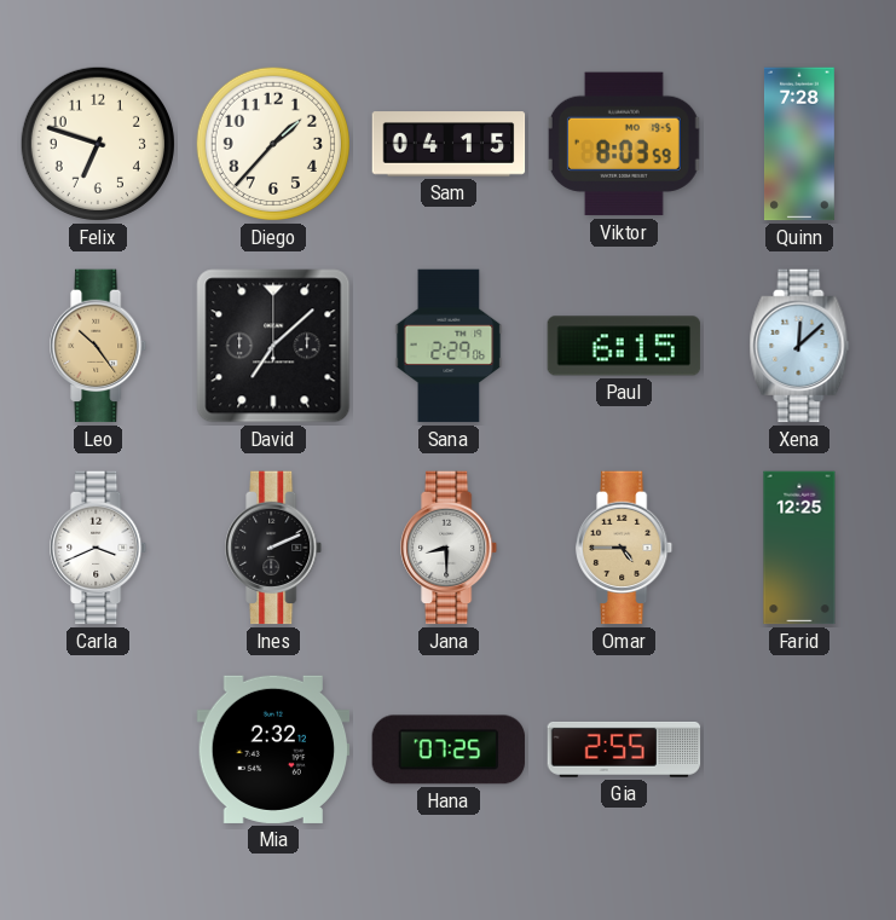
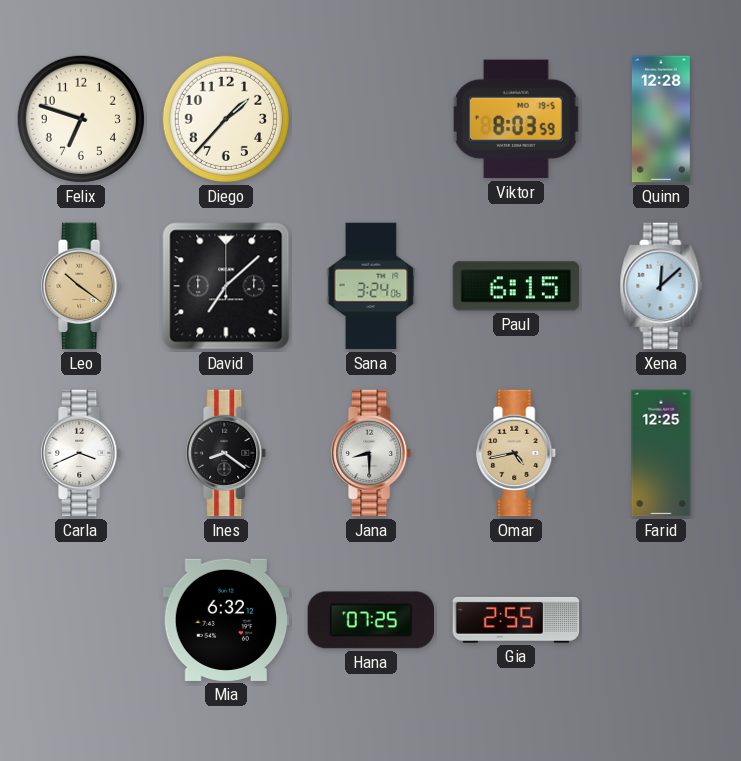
Sam: 04:15 -> none
Quinn: 7:28 -> 12:28
Leo: 10:24 -> 10:21
Sana: 2:29 -> 3:24
Ines: 2:11 -> 8:21
Omar: 4:45 -> 4:43
Mia: 2:32 -> 6:32
